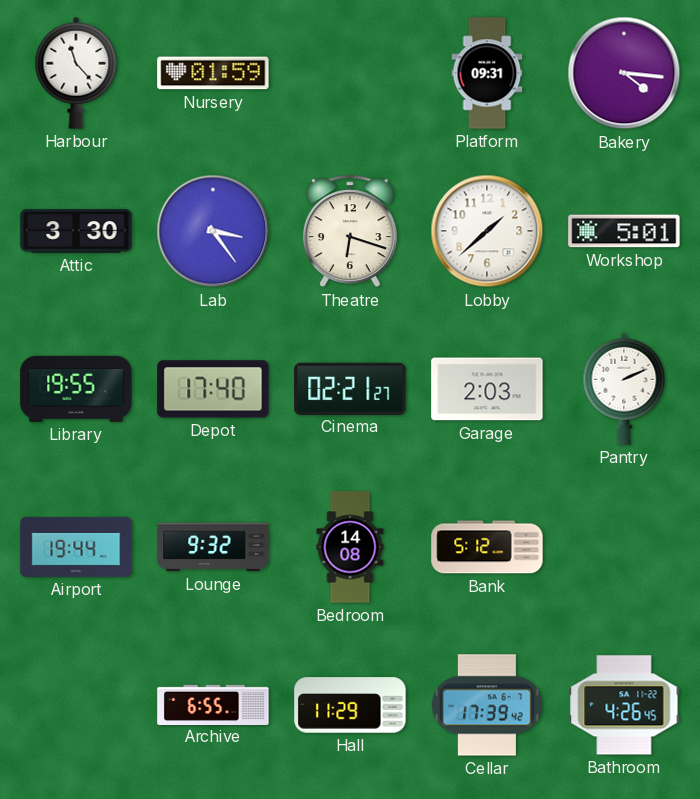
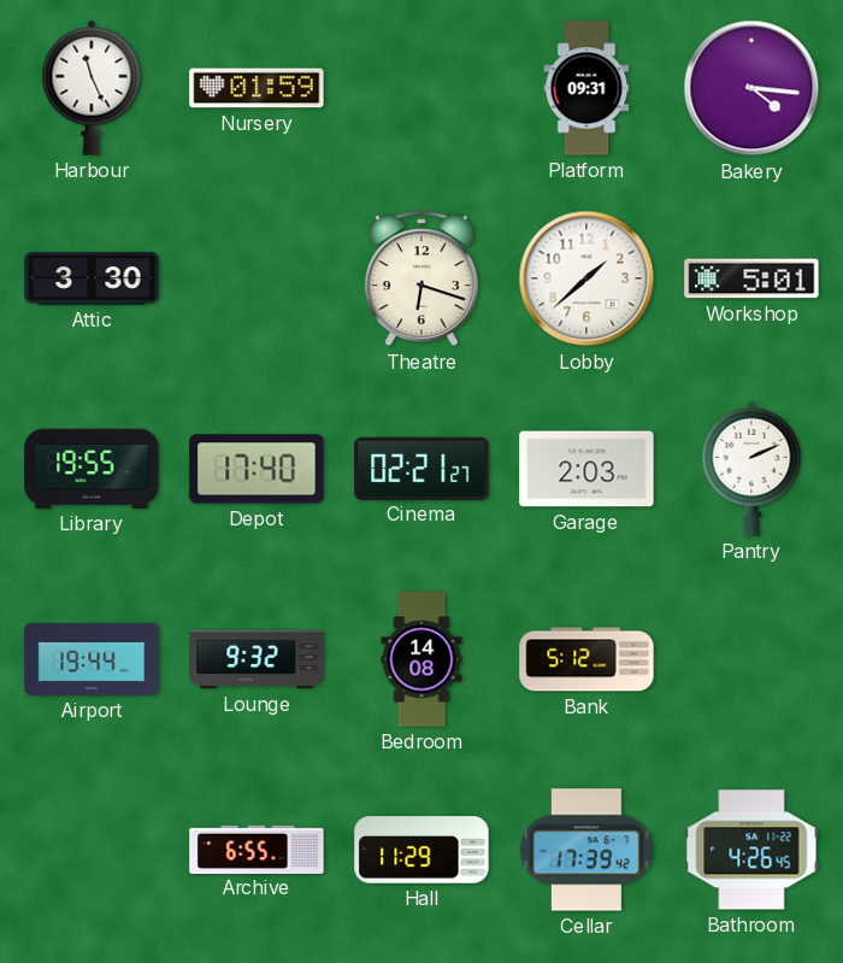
Harbour: 11:23 -> 11:26
Lab: 3:24 -> none
